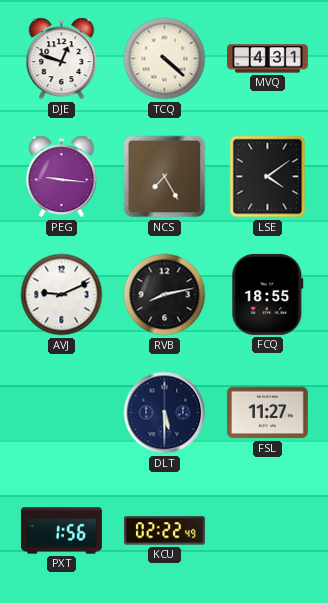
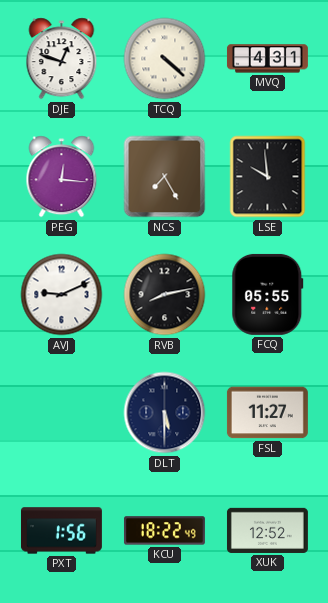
PEG: 9:16 -> 12:16
LSE: 4:09 -> 9:59
FCQ: 18:55 -> 05:55
KCU: 02:22 -> 18:22
XUK: none -> 12:52
